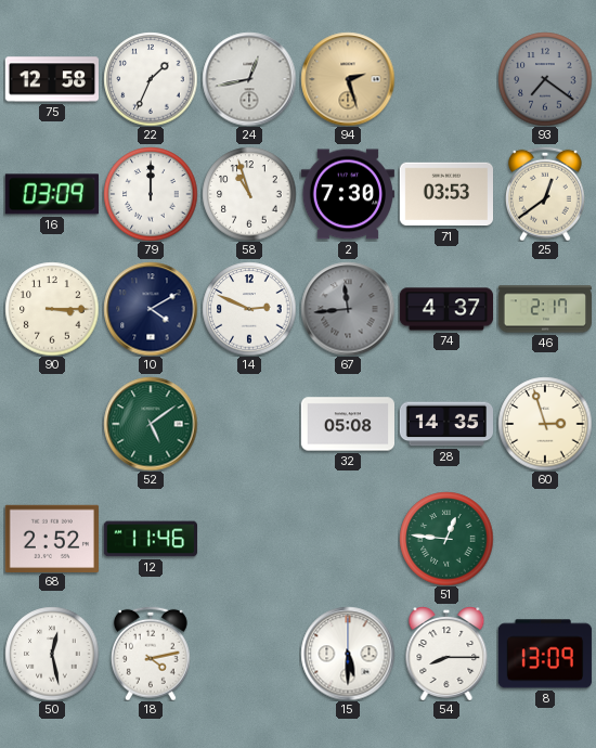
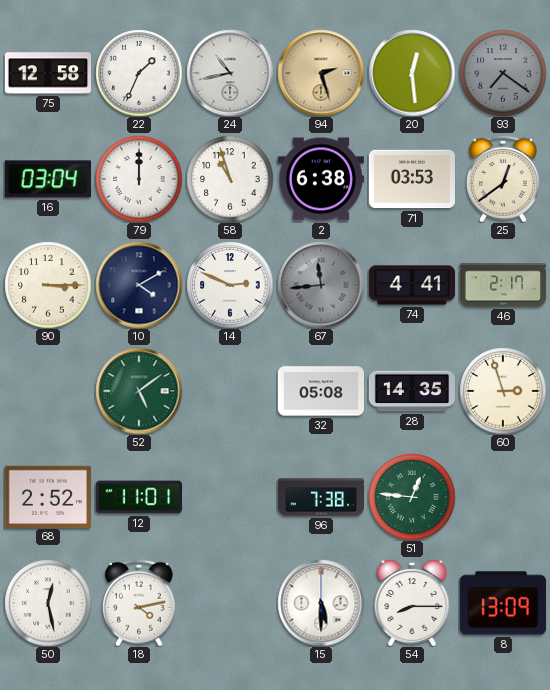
24: 12:43 -> 10:43
20: none -> 12:29
16: 03:09 -> 03:04
2: 7:30 -> 6:38
74: 4:37 -> 4:41
12: 11:46 -> 11:01
96: none -> 7:38
